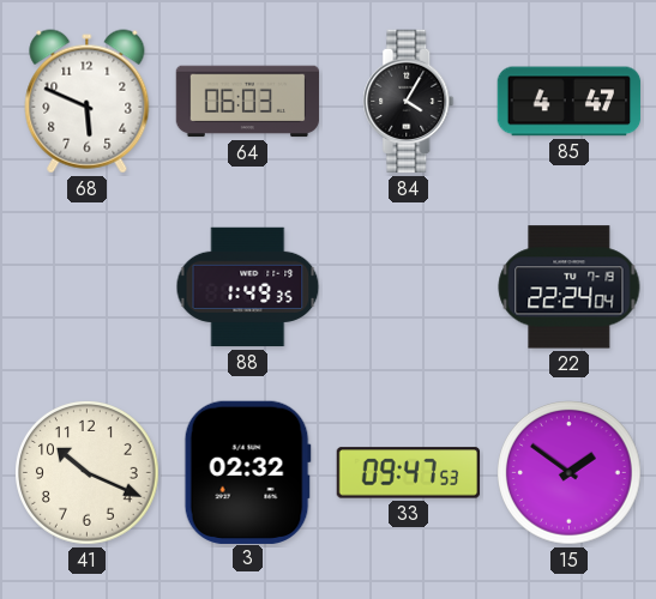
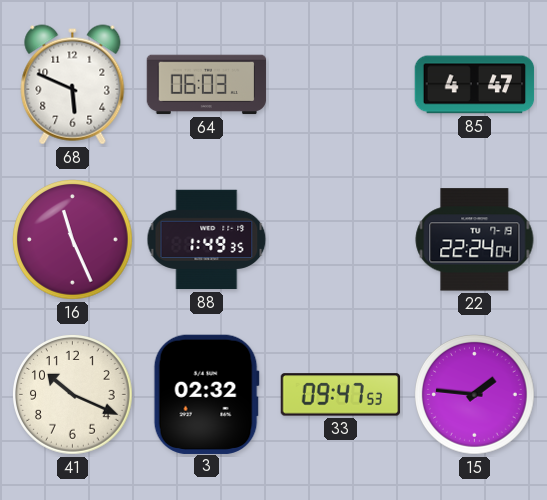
84: 4:05 -> none
16: none -> 11:26
15: 1:51 -> 1:46
